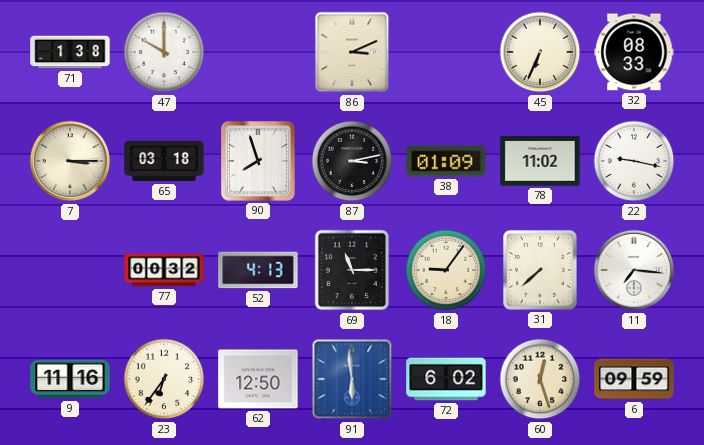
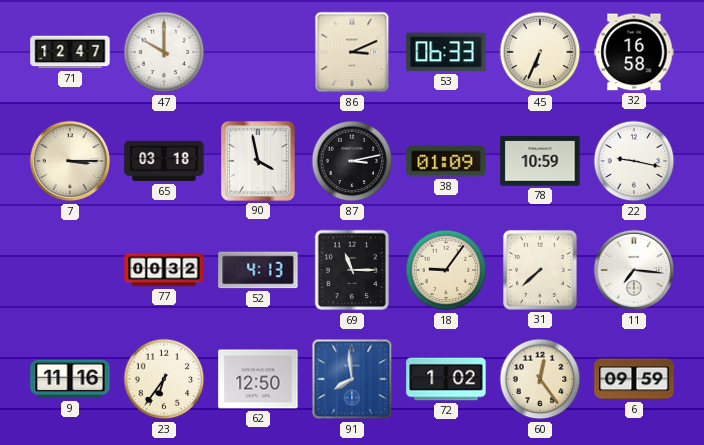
71: 1:38 -> 12:47
53: none -> 06:33
32: 08:33 -> 16:58
90: 7:57 -> 3:58
78: 11:02 -> 10:59
91: 5:59 -> 7:59
72: 6:02 -> 1:02
60: 12:27 -> 12:24
